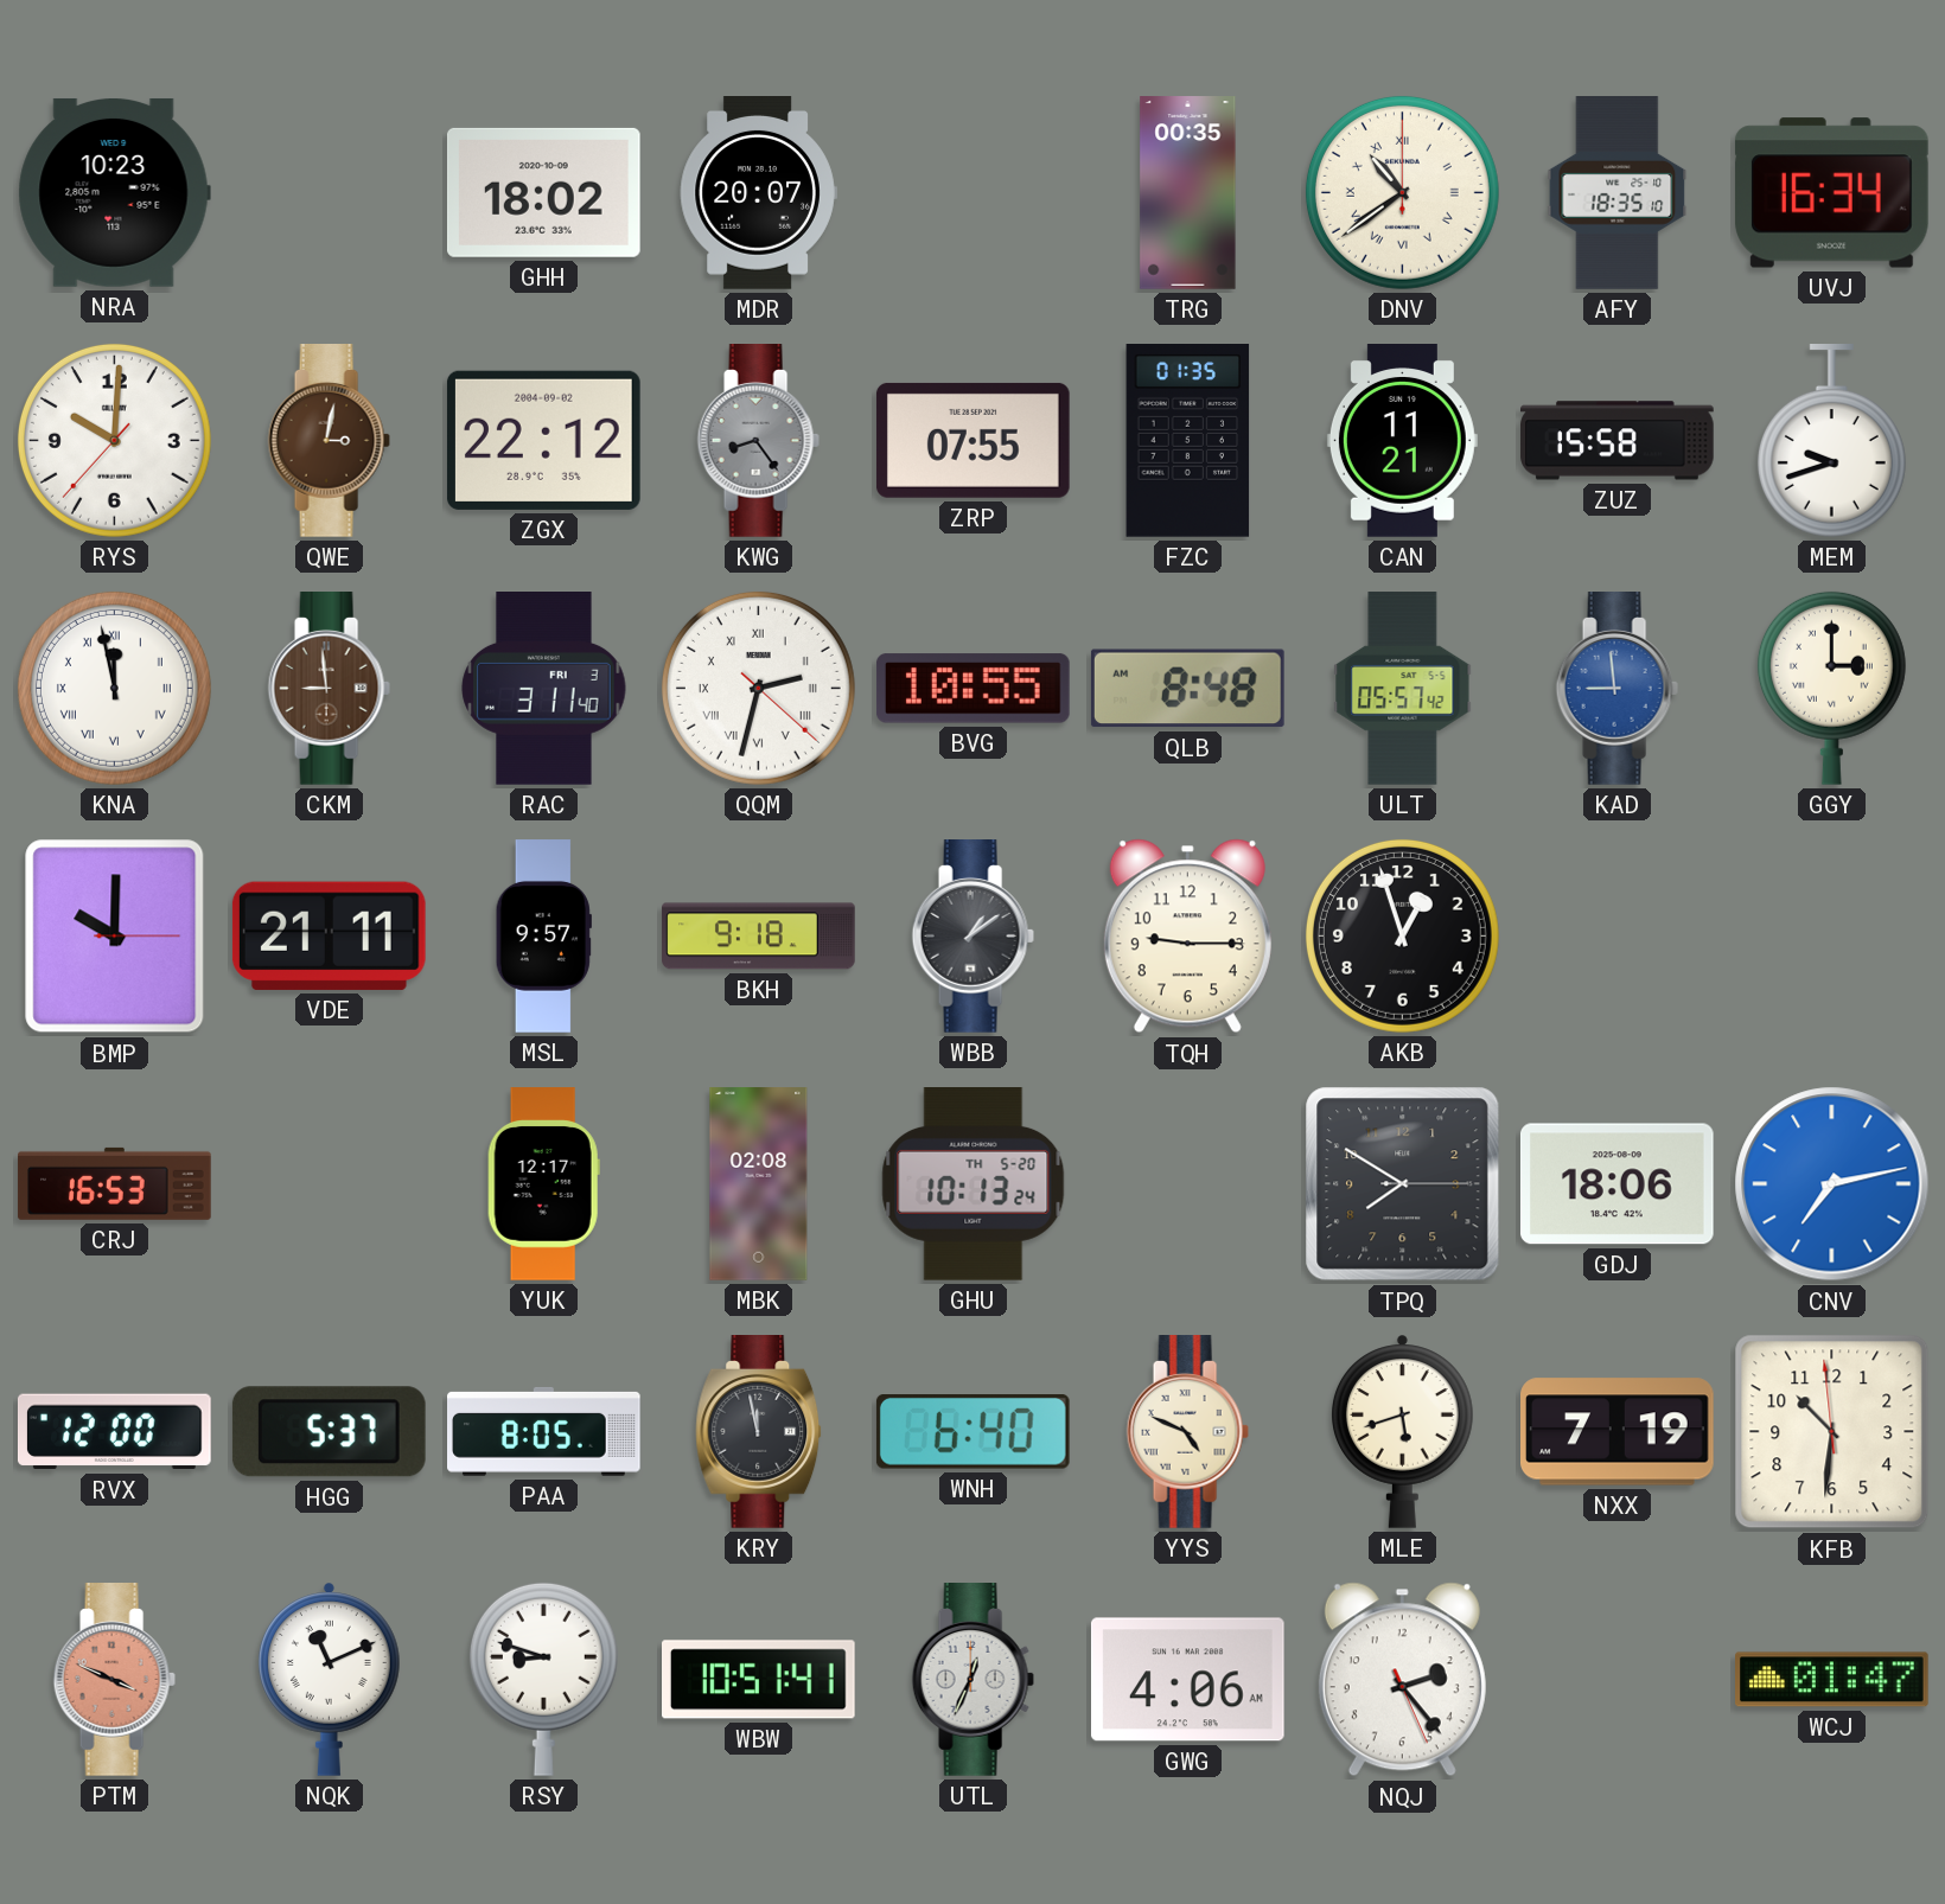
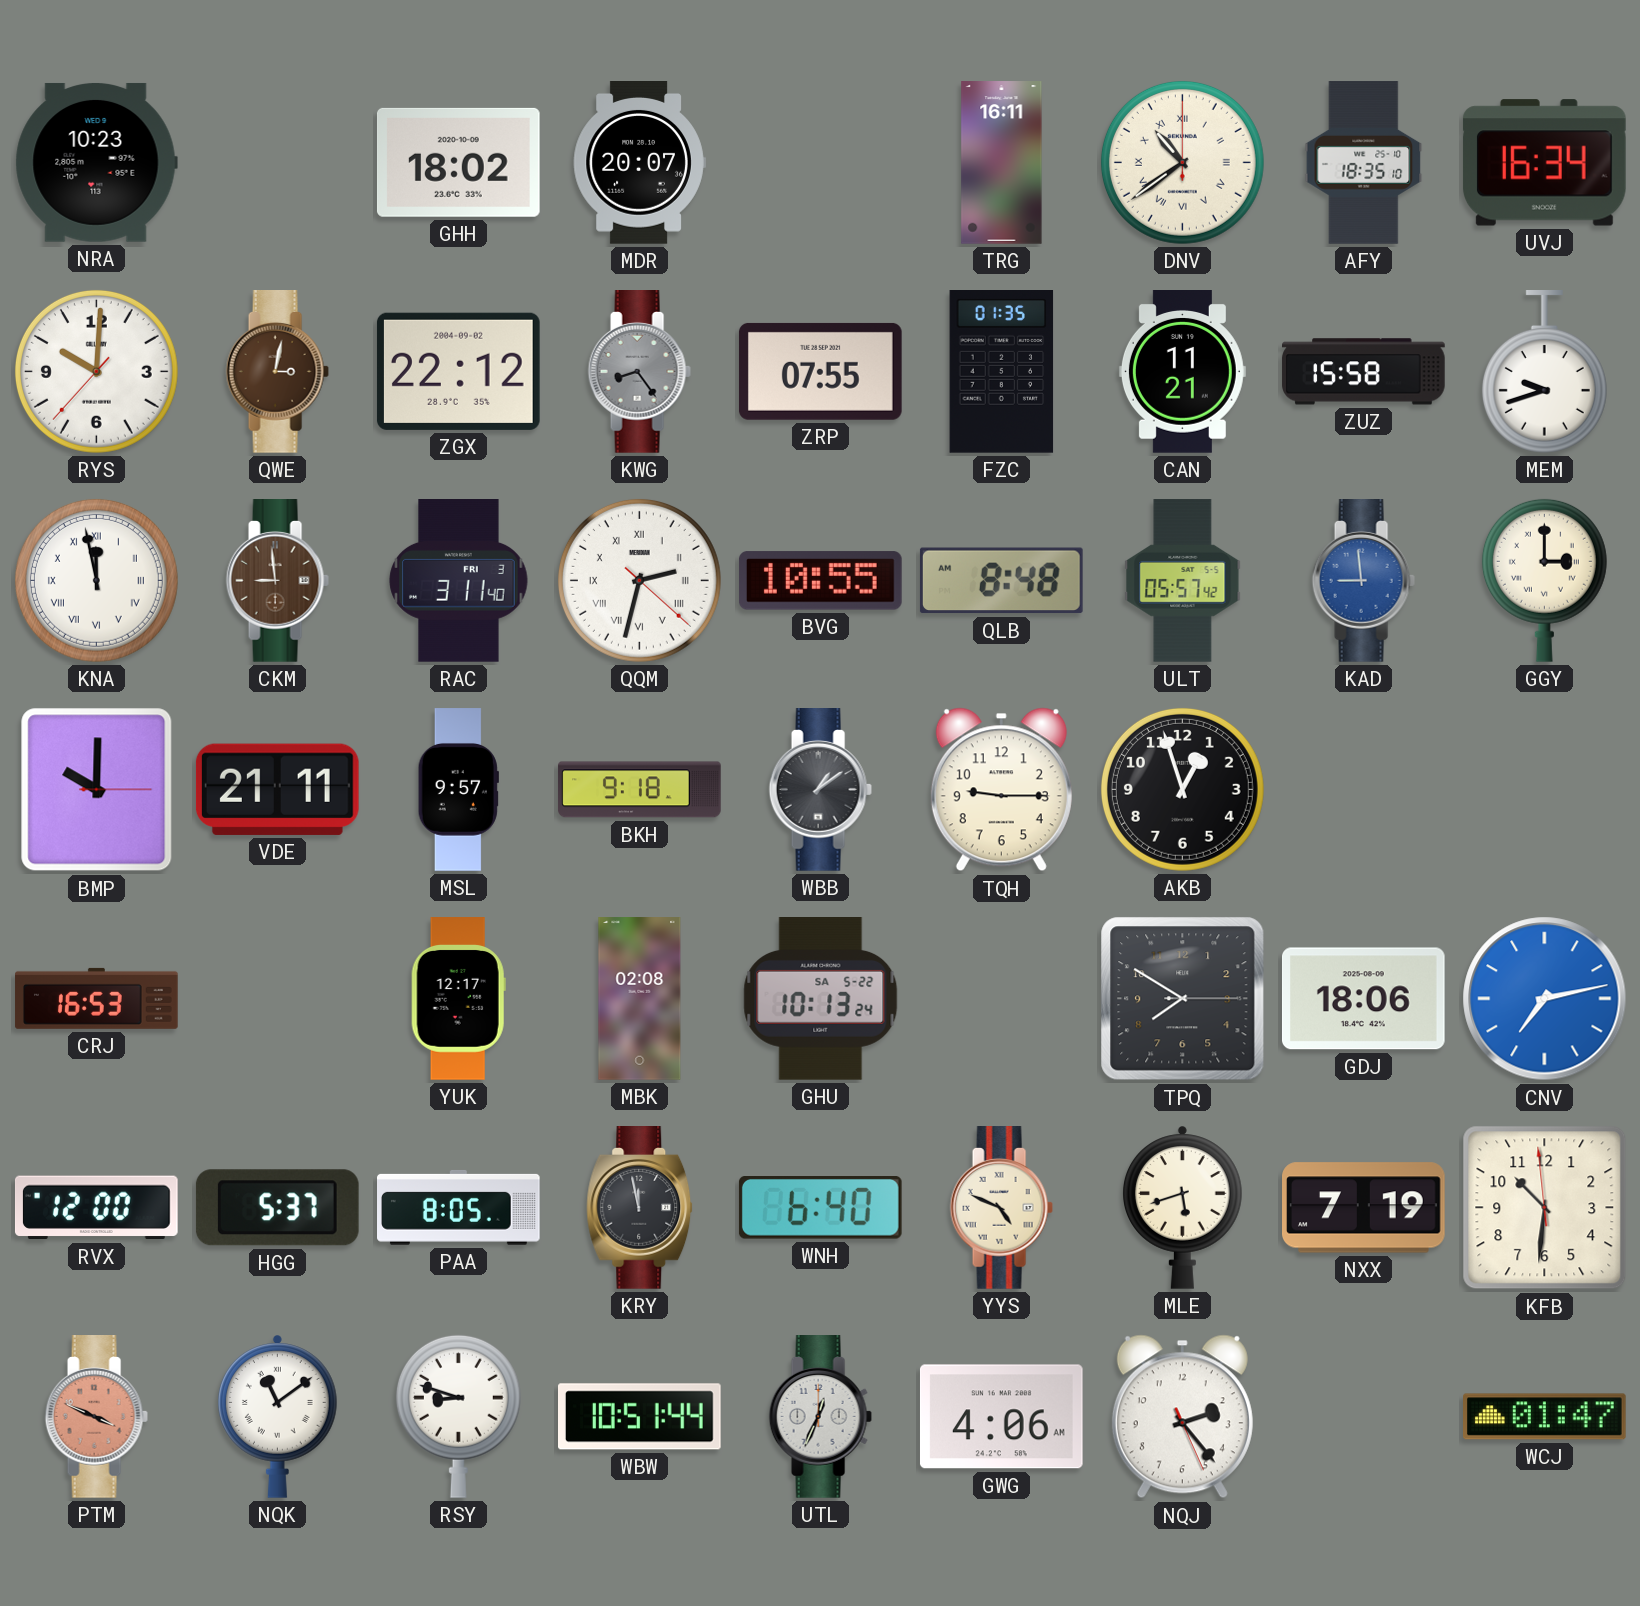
TRG: 00:35 -> 16:11
GHU date: TH 5-20 -> SA 5-22
NQK: 11:11 -> 11:09
WBW: 10:51:41 -> 10:51:44
